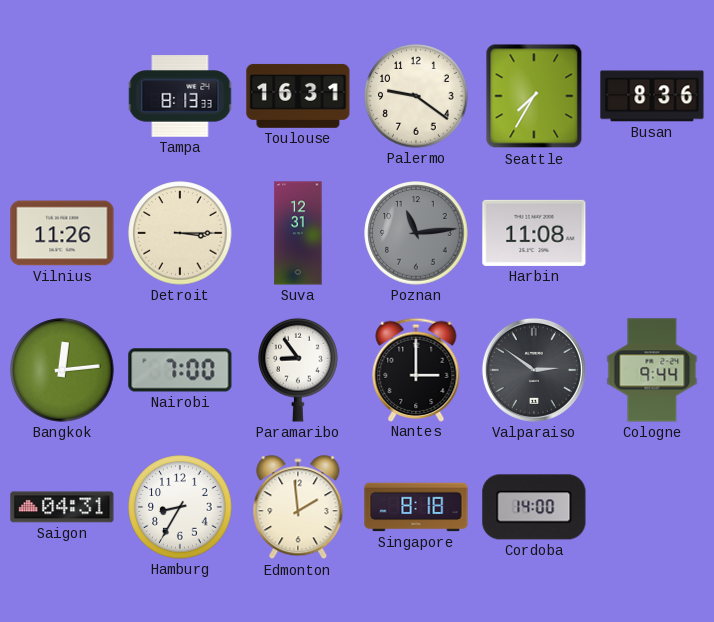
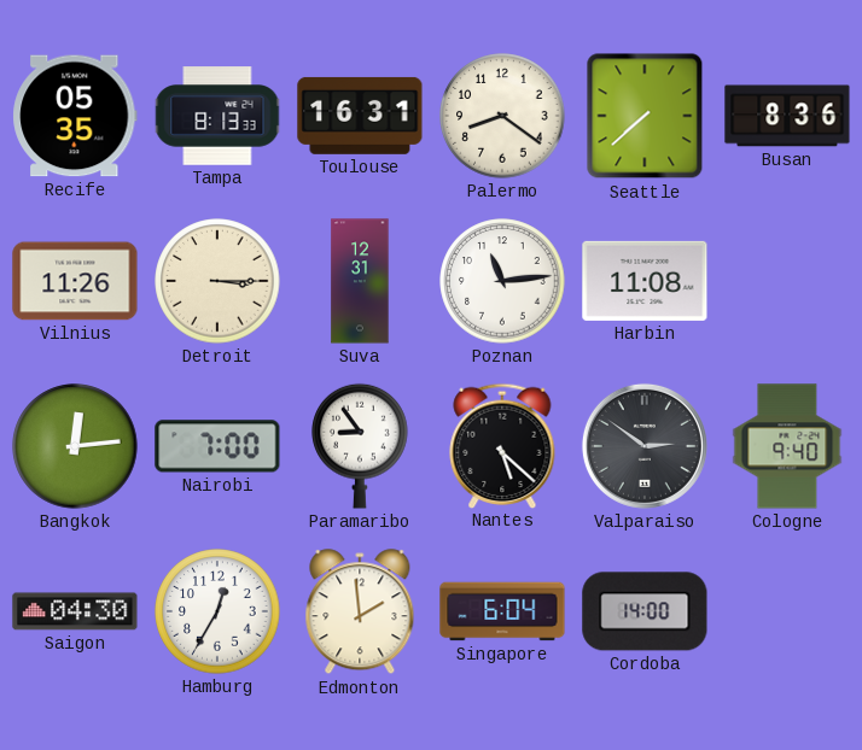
Recife: none -> 05:35
Palermo: 9:21 -> 8:21
Seattle: 7:35 -> 7:38
Poznan dial: grey -> white
Nantes: 3:00 -> 5:22
Cologne: 9:44 -> 9:40
Saigon: 04:31 -> 04:30
Hamburg: 8:35 -> 12:35
Singapore: 8:18 -> 6:04
